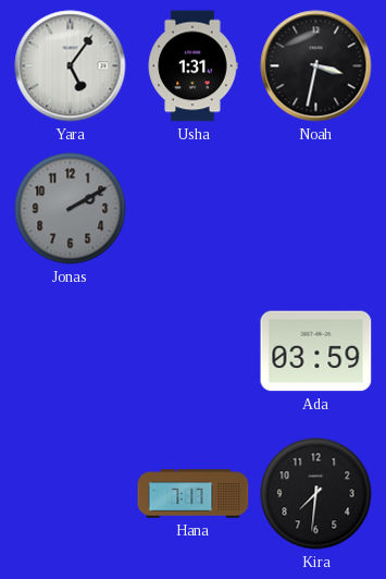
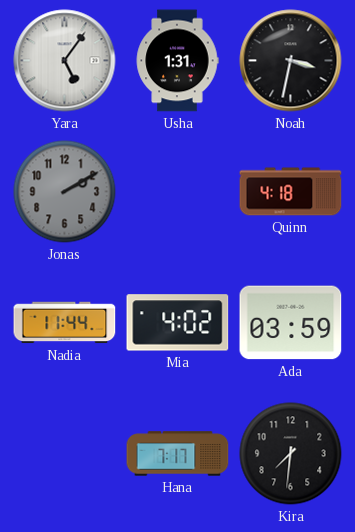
Quinn: none -> 4:18
Nadia: none -> 11:44
Mia: none -> 4:02
